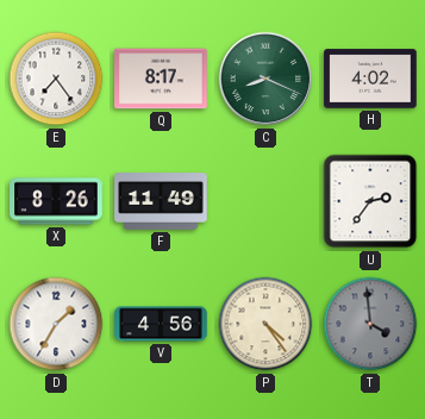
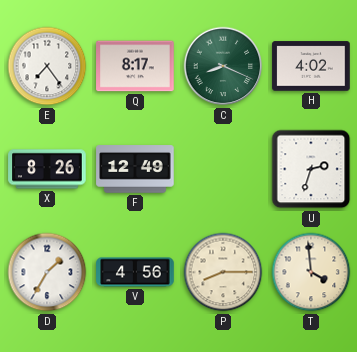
F: 11:49 -> 12:49
U: 2:36 -> 2:33
P: 4:24 -> 8:15
T dial: grey -> cream
